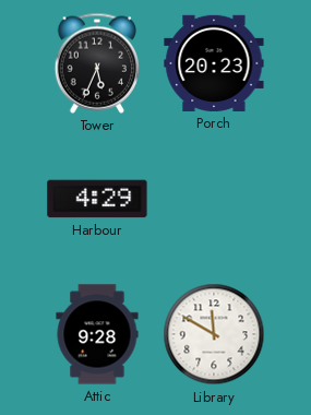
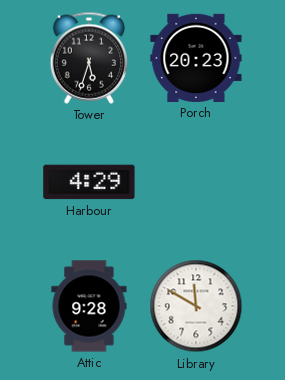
Tower: 5:34 -> 5:33
